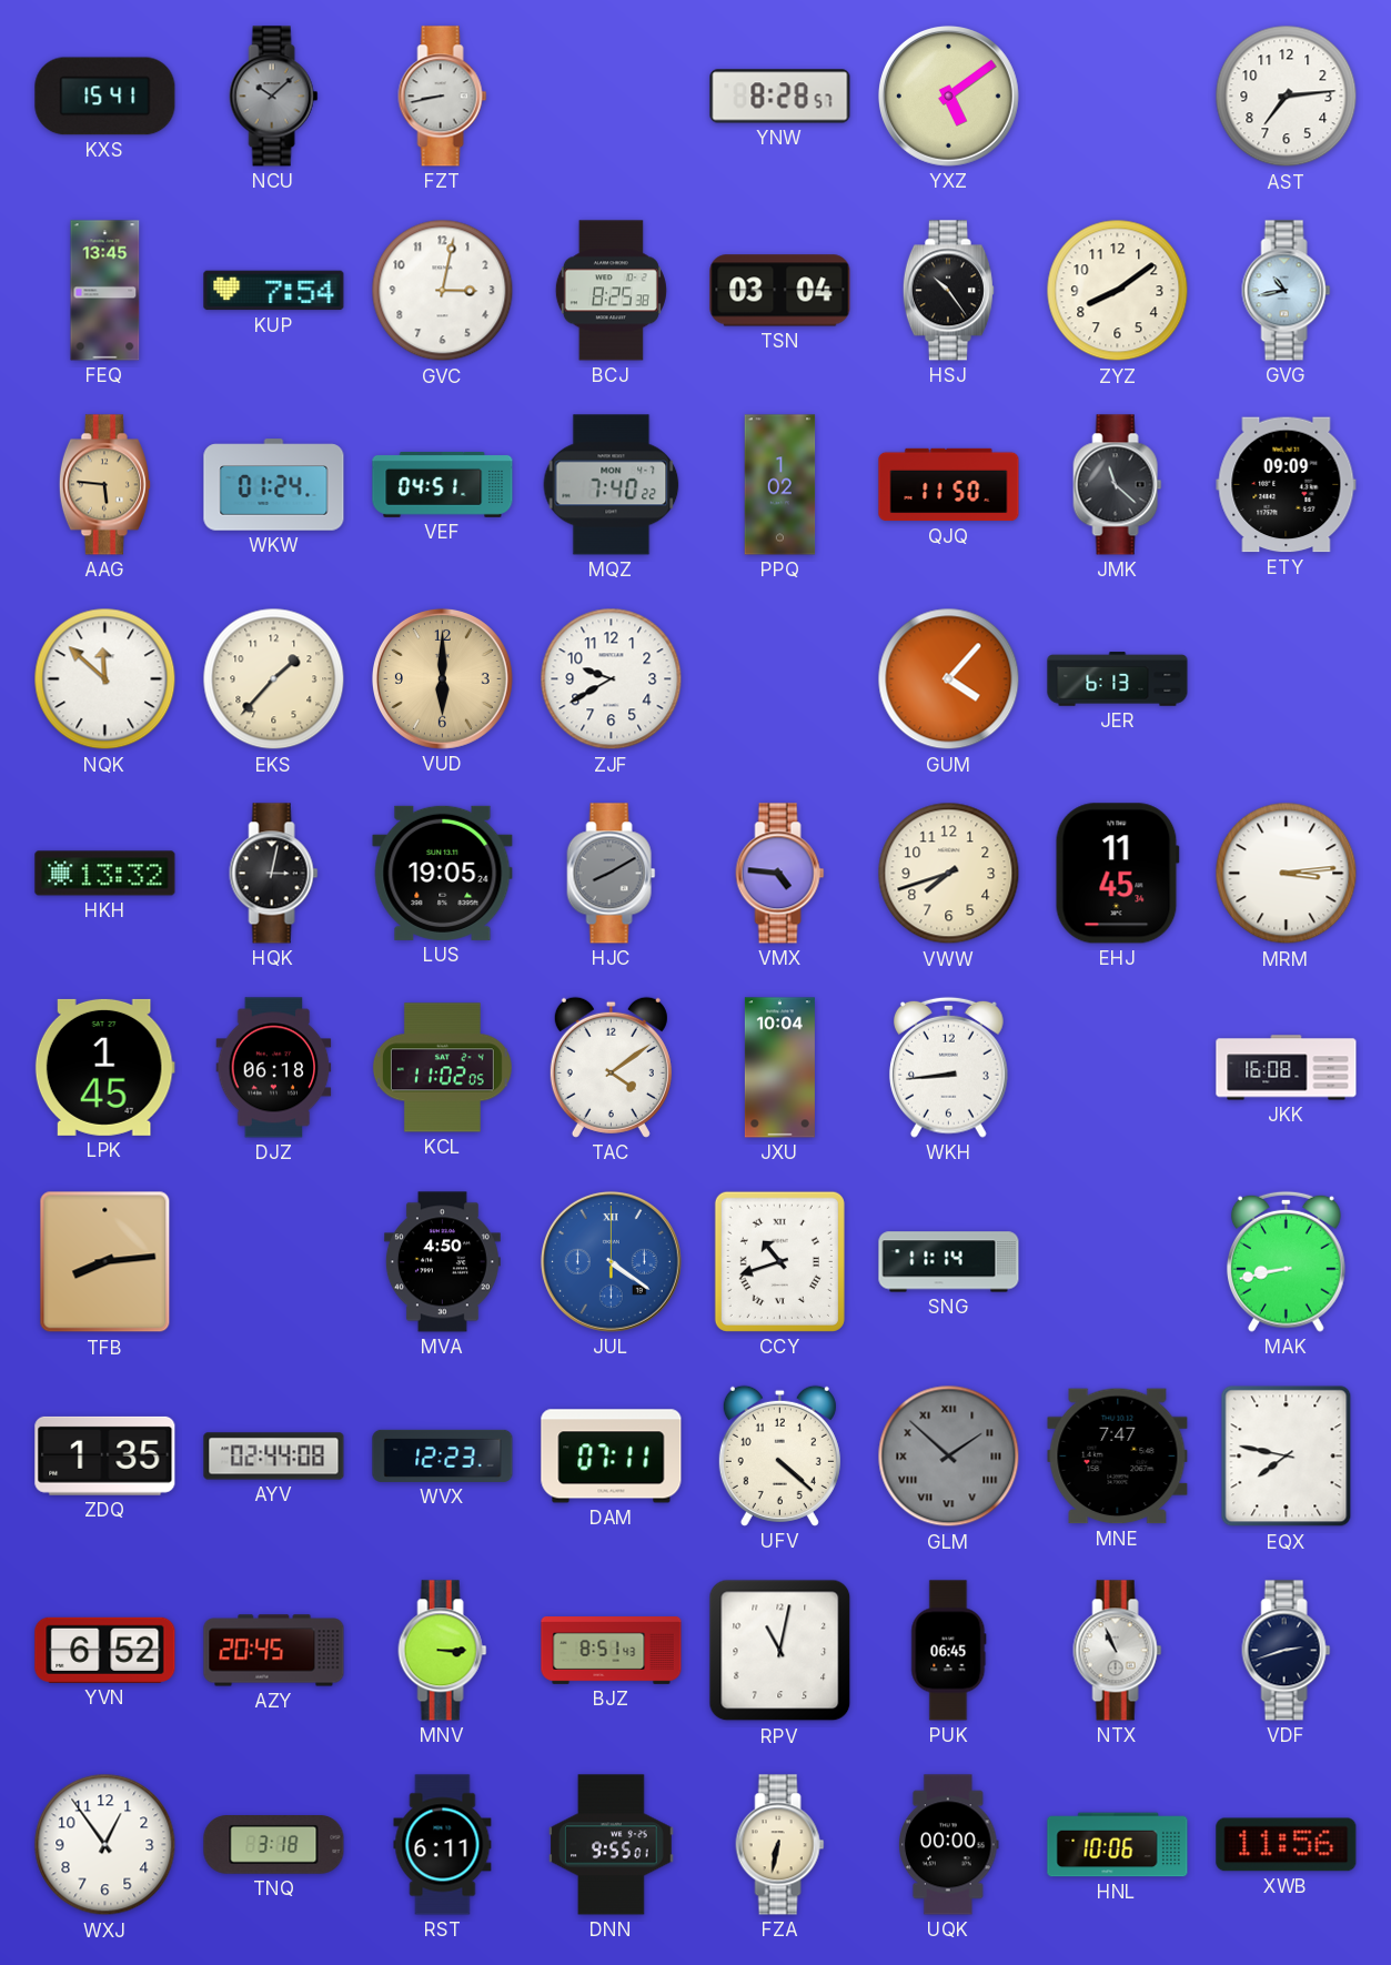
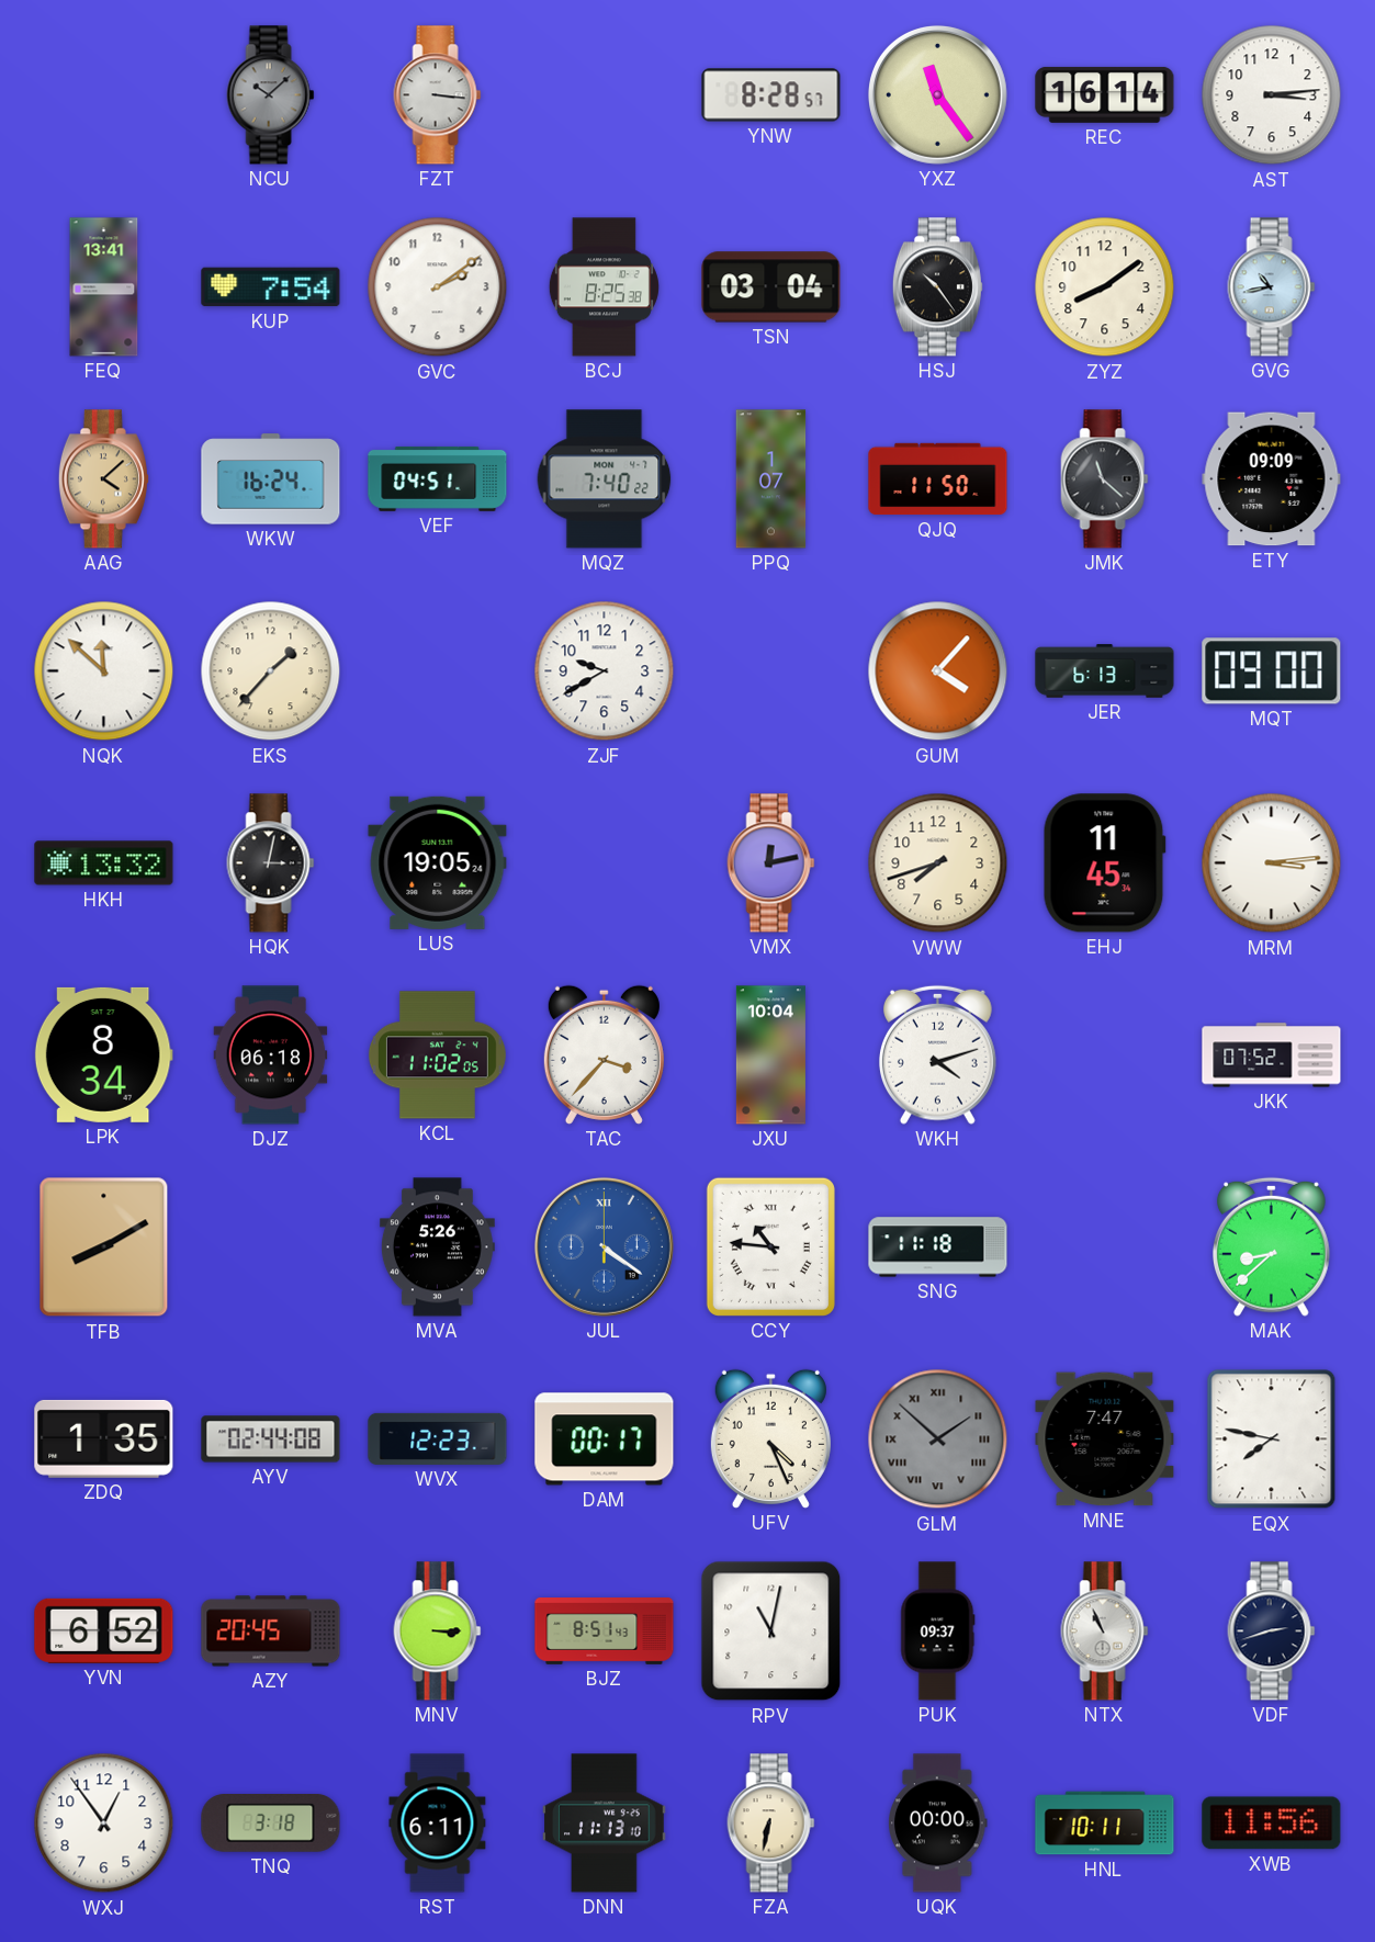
KXS: 15:41 -> none
FZT: 8:43 -> 3:16
YXZ: 5:09 -> 11:24
REC: none -> 16:14
AST: 7:14 -> 3:14
FEQ: 13:45 -> 13:41
GVC: 3:02 -> 2:09
AAG: 5:46 -> 4:08
WKW: 01:24 -> 16:24
PPQ: 1:02 -> 1:07
VUD: 6:00 -> none
MQT: none -> 09:00
HJC: 8:10 -> none
VMX: 4:46 -> 12:13
LPK: 1:45 -> 8:34
TAC: 4:09 -> 3:37
WKH: 8:44 -> 4:12
JKK: 16:08 -> 07:52
TFB: 8:14 -> 8:10
MVA: 4:50 -> 5:26
CCY: 10:42 -> 10:46
SNG: 11:14 -> 11:18
MAK: 8:43 -> 8:38
DAM: 07:11 -> 00:17
UFV: 4:22 -> 4:26
PUK: 06:45 -> 09:37
DNN: 9:55 -> 11:13
HNL: 10:06 -> 10:11
